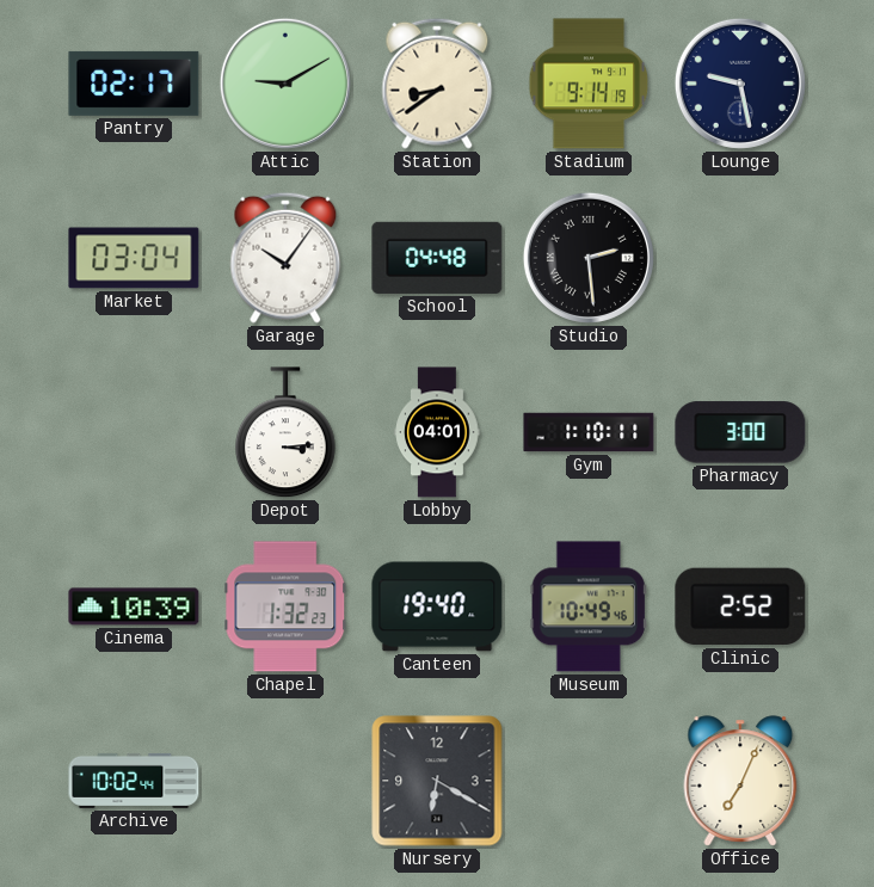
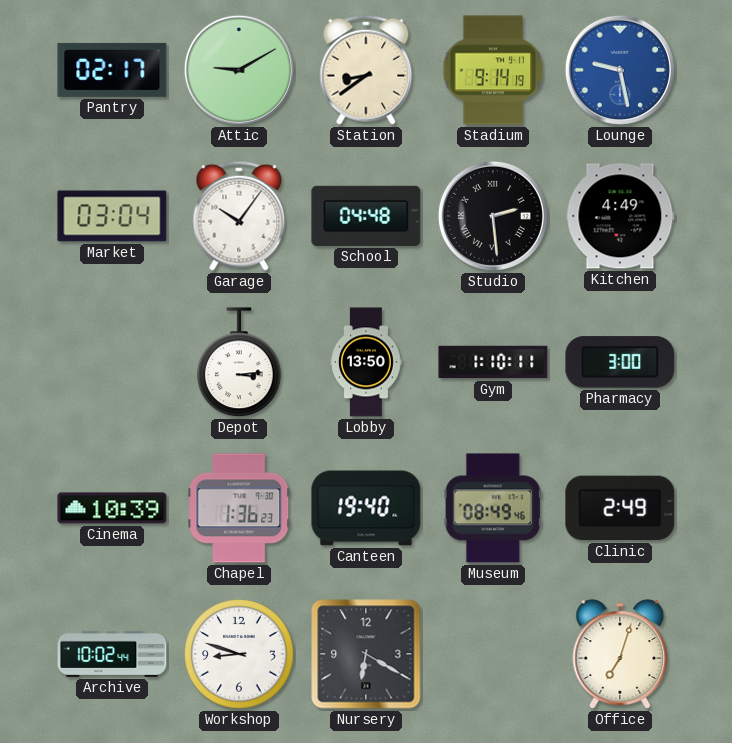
Lounge dial: navy -> blue
Kitchen: none -> 4:49
Lobby: 04:01 -> 13:50
Chapel: 1:32 -> 1:36
Museum: 10:49 -> 08:49
Clinic: 2:52 -> 2:49
Workshop: none -> 8:48
Office: 7:04 -> 7:03
